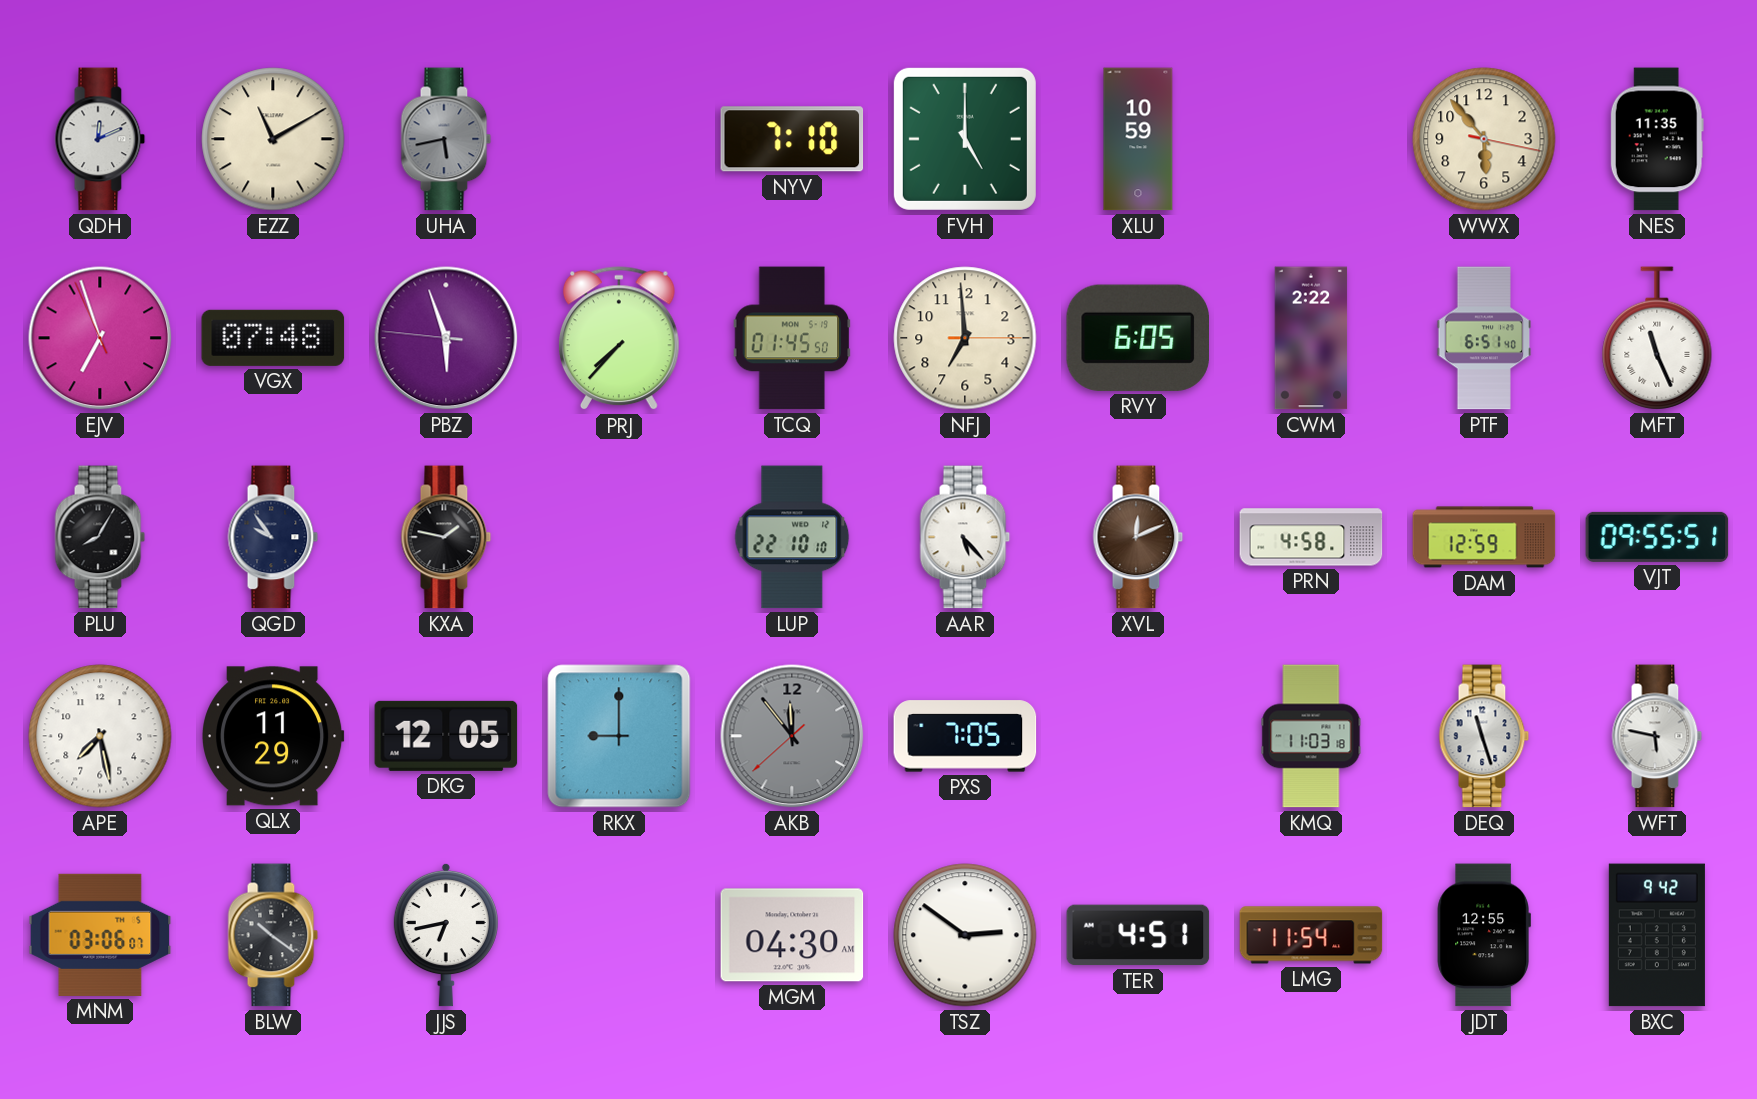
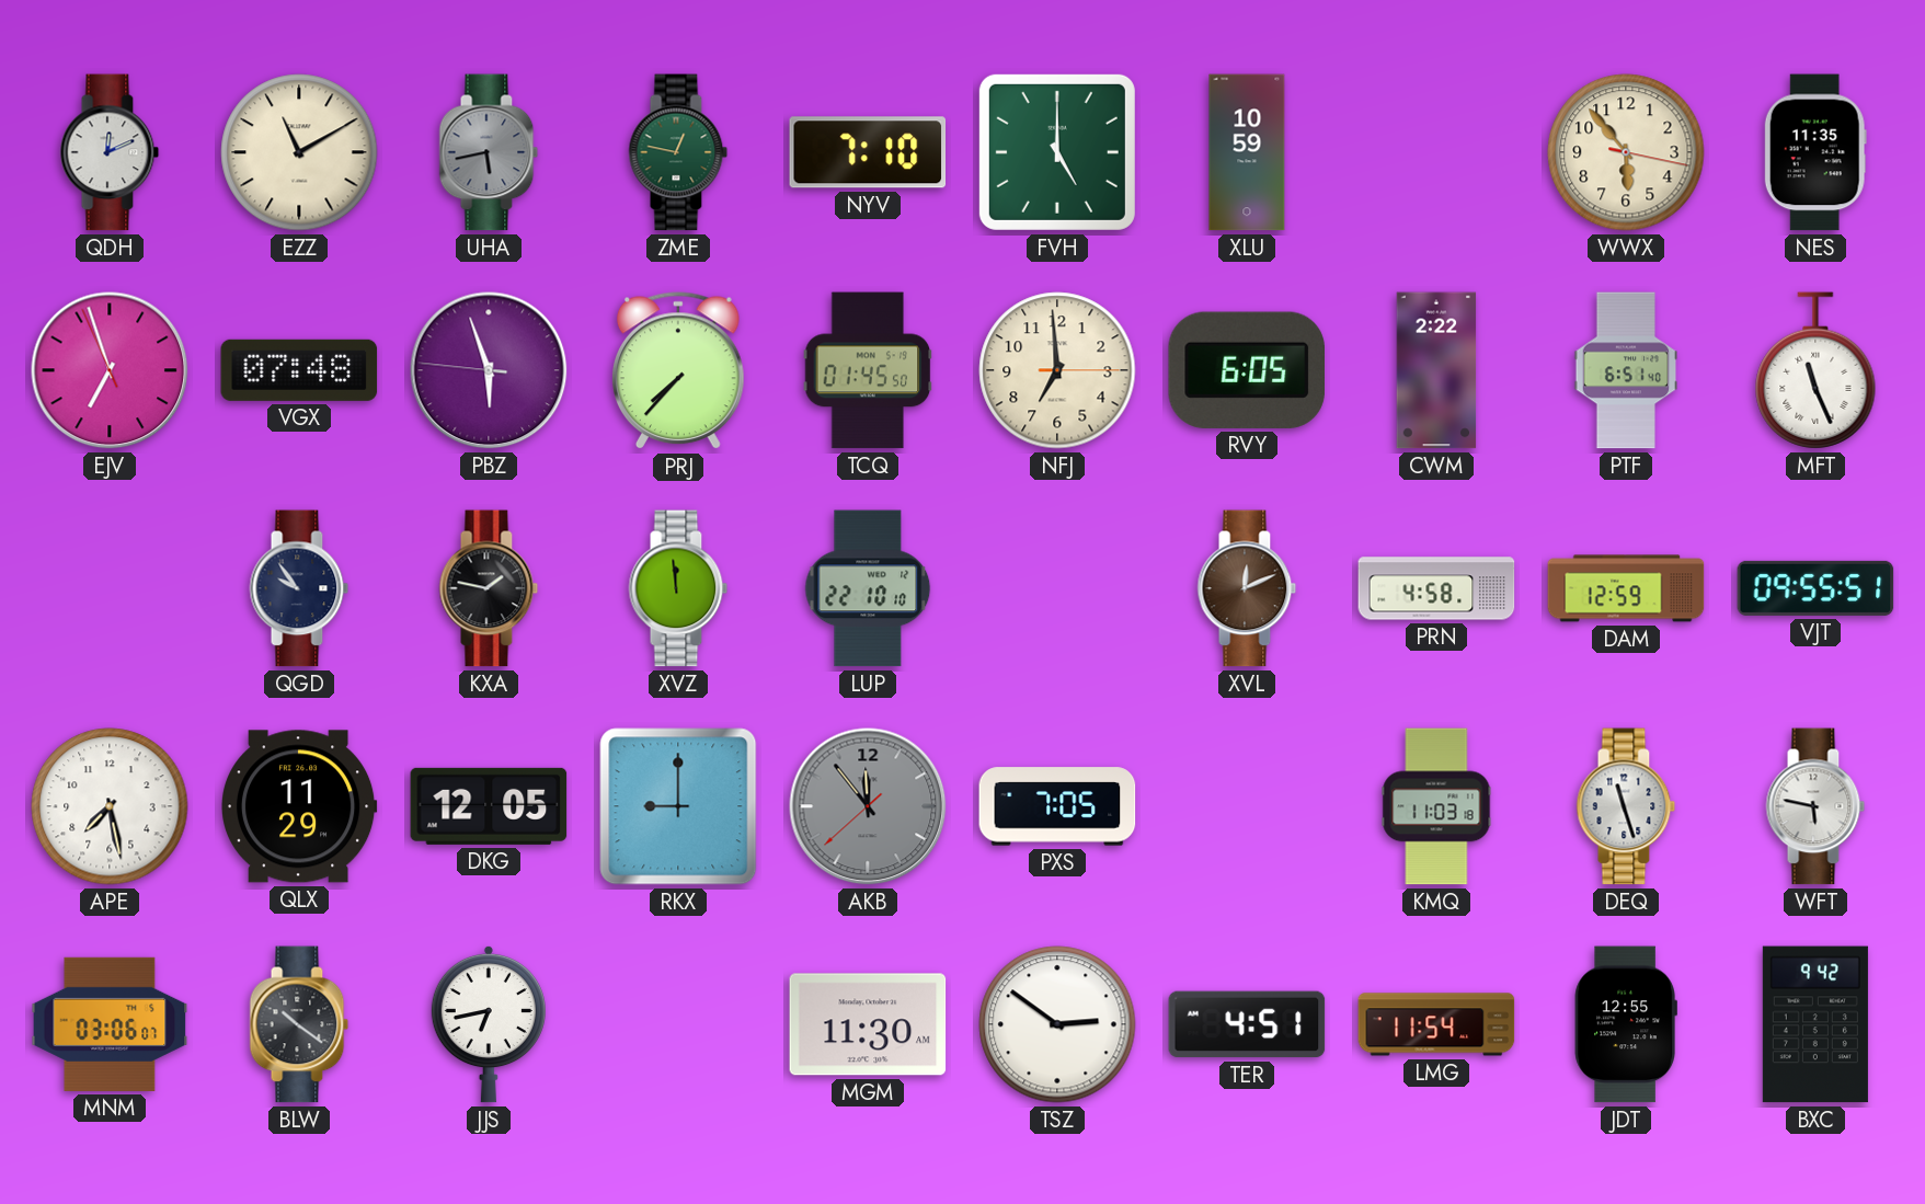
ZME: none -> 12:47
PLU: 8:05 -> none
XVZ: none -> 11:59
AAR: 5:23 -> none
MGM: 04:30 -> 11:30
